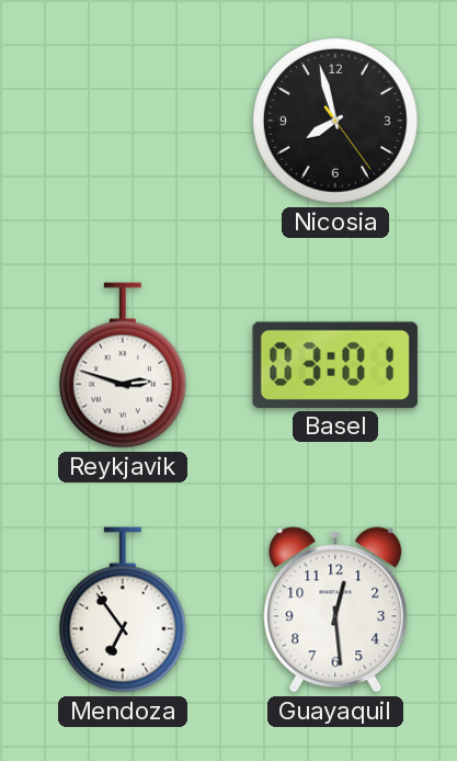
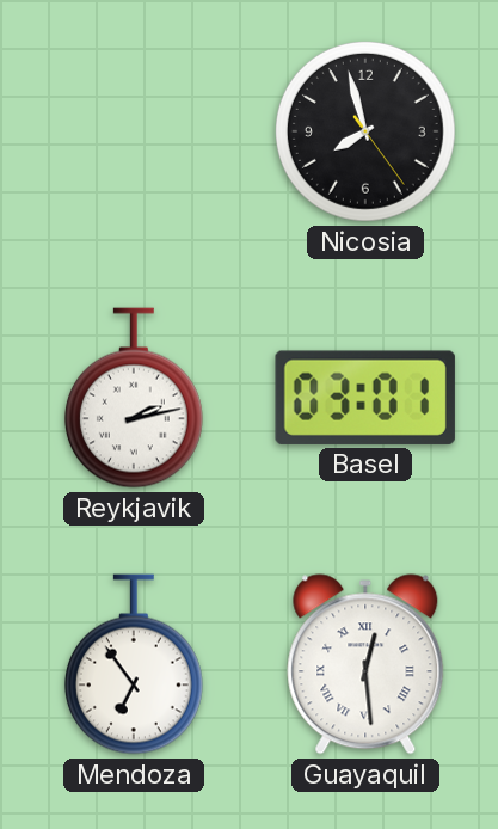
Reykjavik: 2:48 -> 2:13
Guayaquil numerals: Arabic -> Roman
